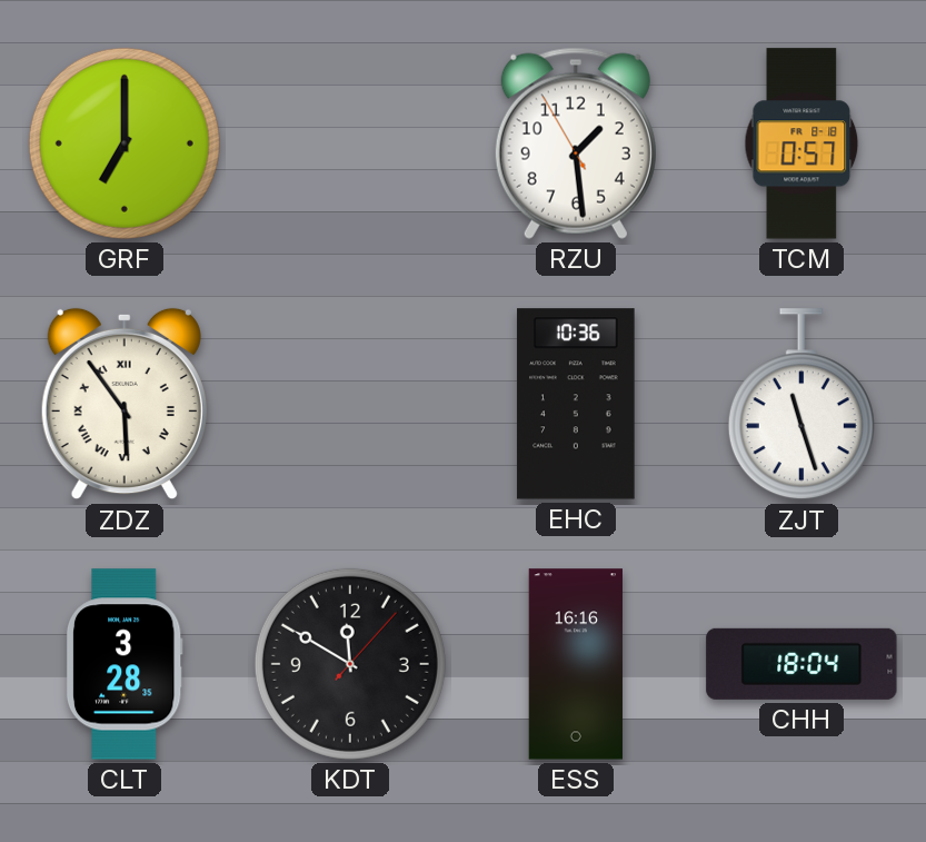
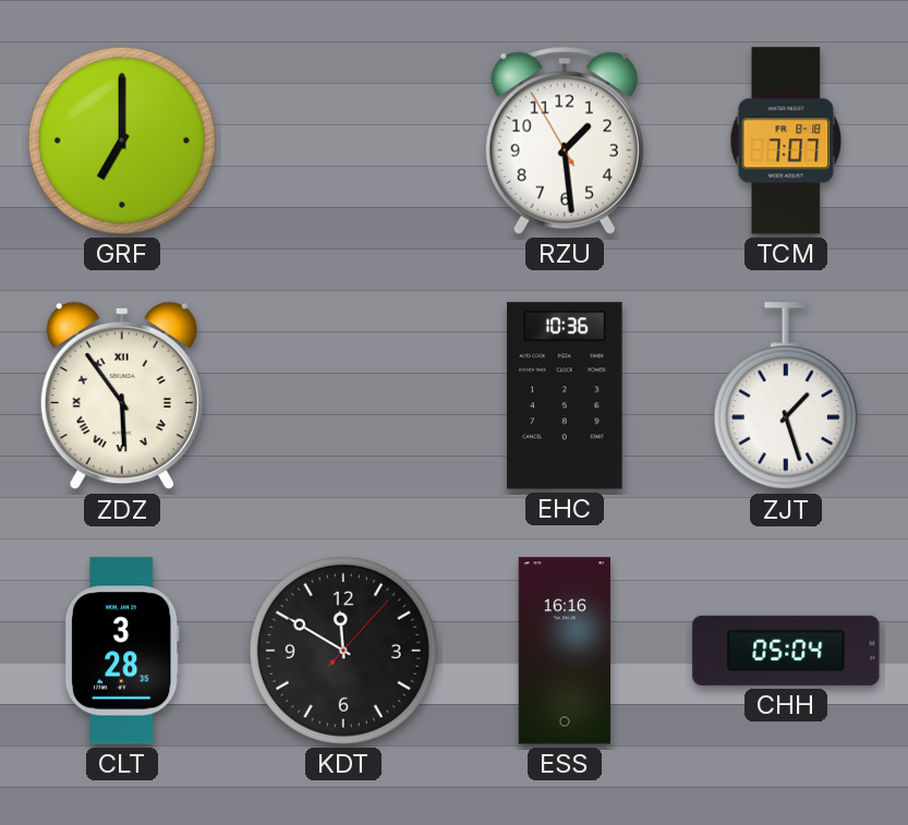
TCM: 0:57 -> 7:07
ZJT: 11:27 -> 1:27
CHH: 18:04 -> 05:04
